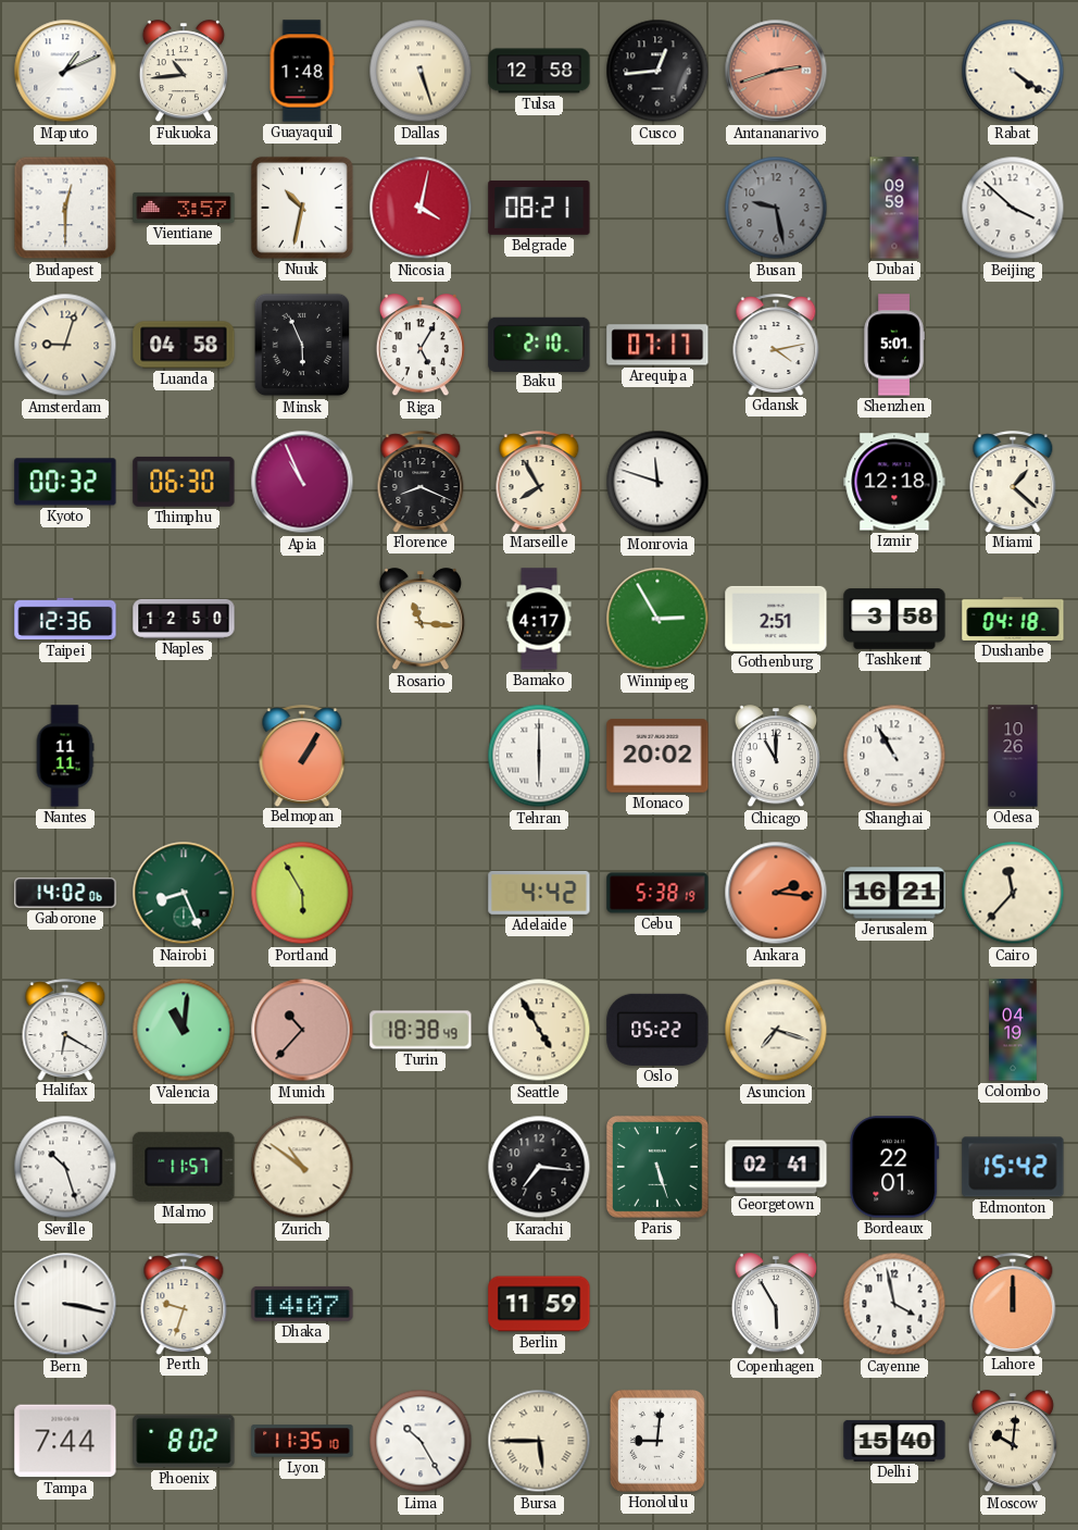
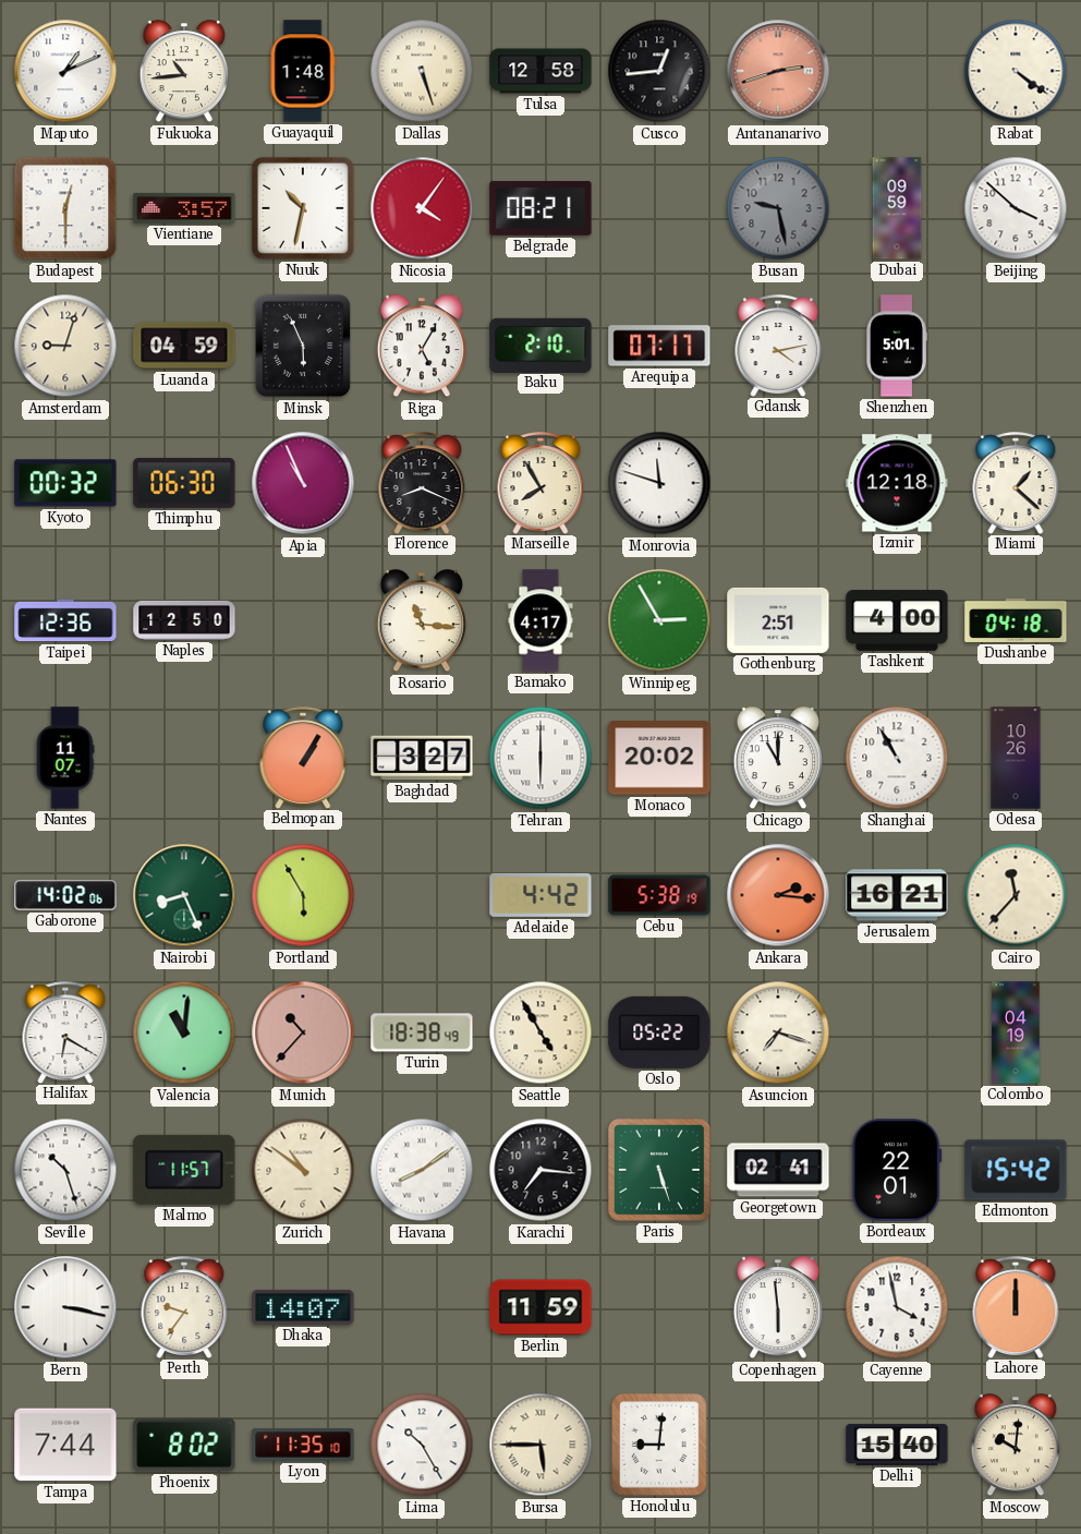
Nicosia: 4:02 -> 4:06
Luanda: 04:58 -> 04:59
Tashkent: 3:58 -> 4:00
Nantes: 11:11 -> 11:07
Baghdad: none -> 3:27
Havana: none -> 8:09
Perth: 9:33 -> 9:36
Copenhagen: 5:55 -> 5:59
